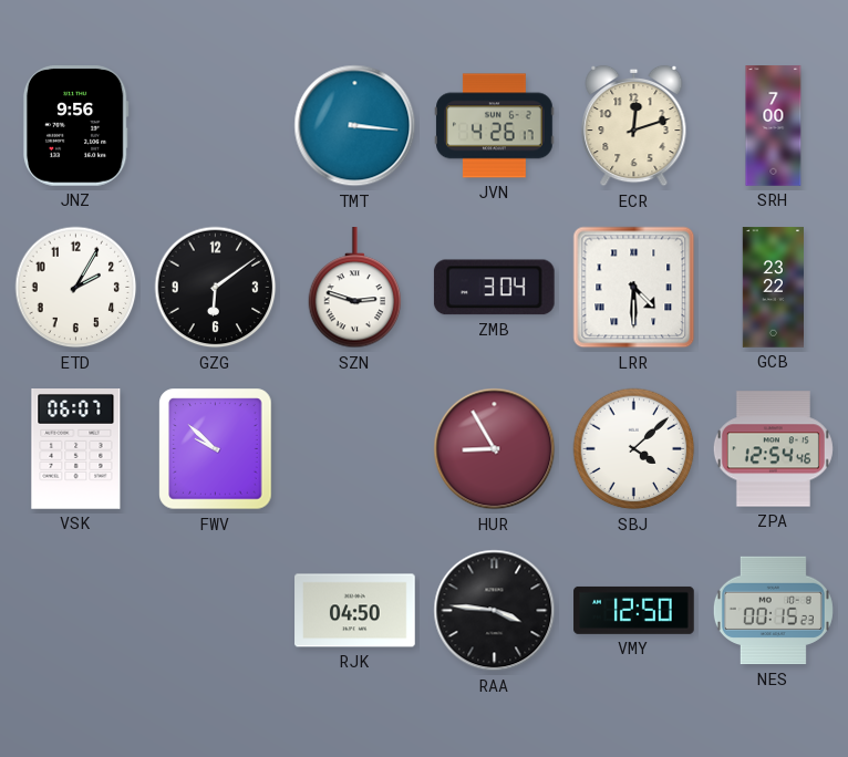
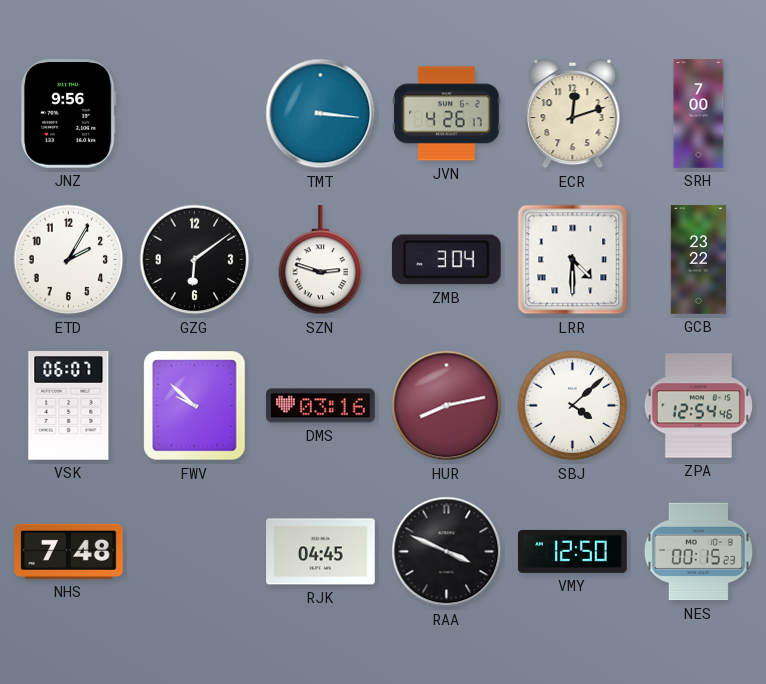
DMS: none -> 03:16
HUR: 8:55 -> 8:13
NHS: none -> 7:48
RJK: 04:50 -> 04:45
RAA: 3:46 -> 3:49
